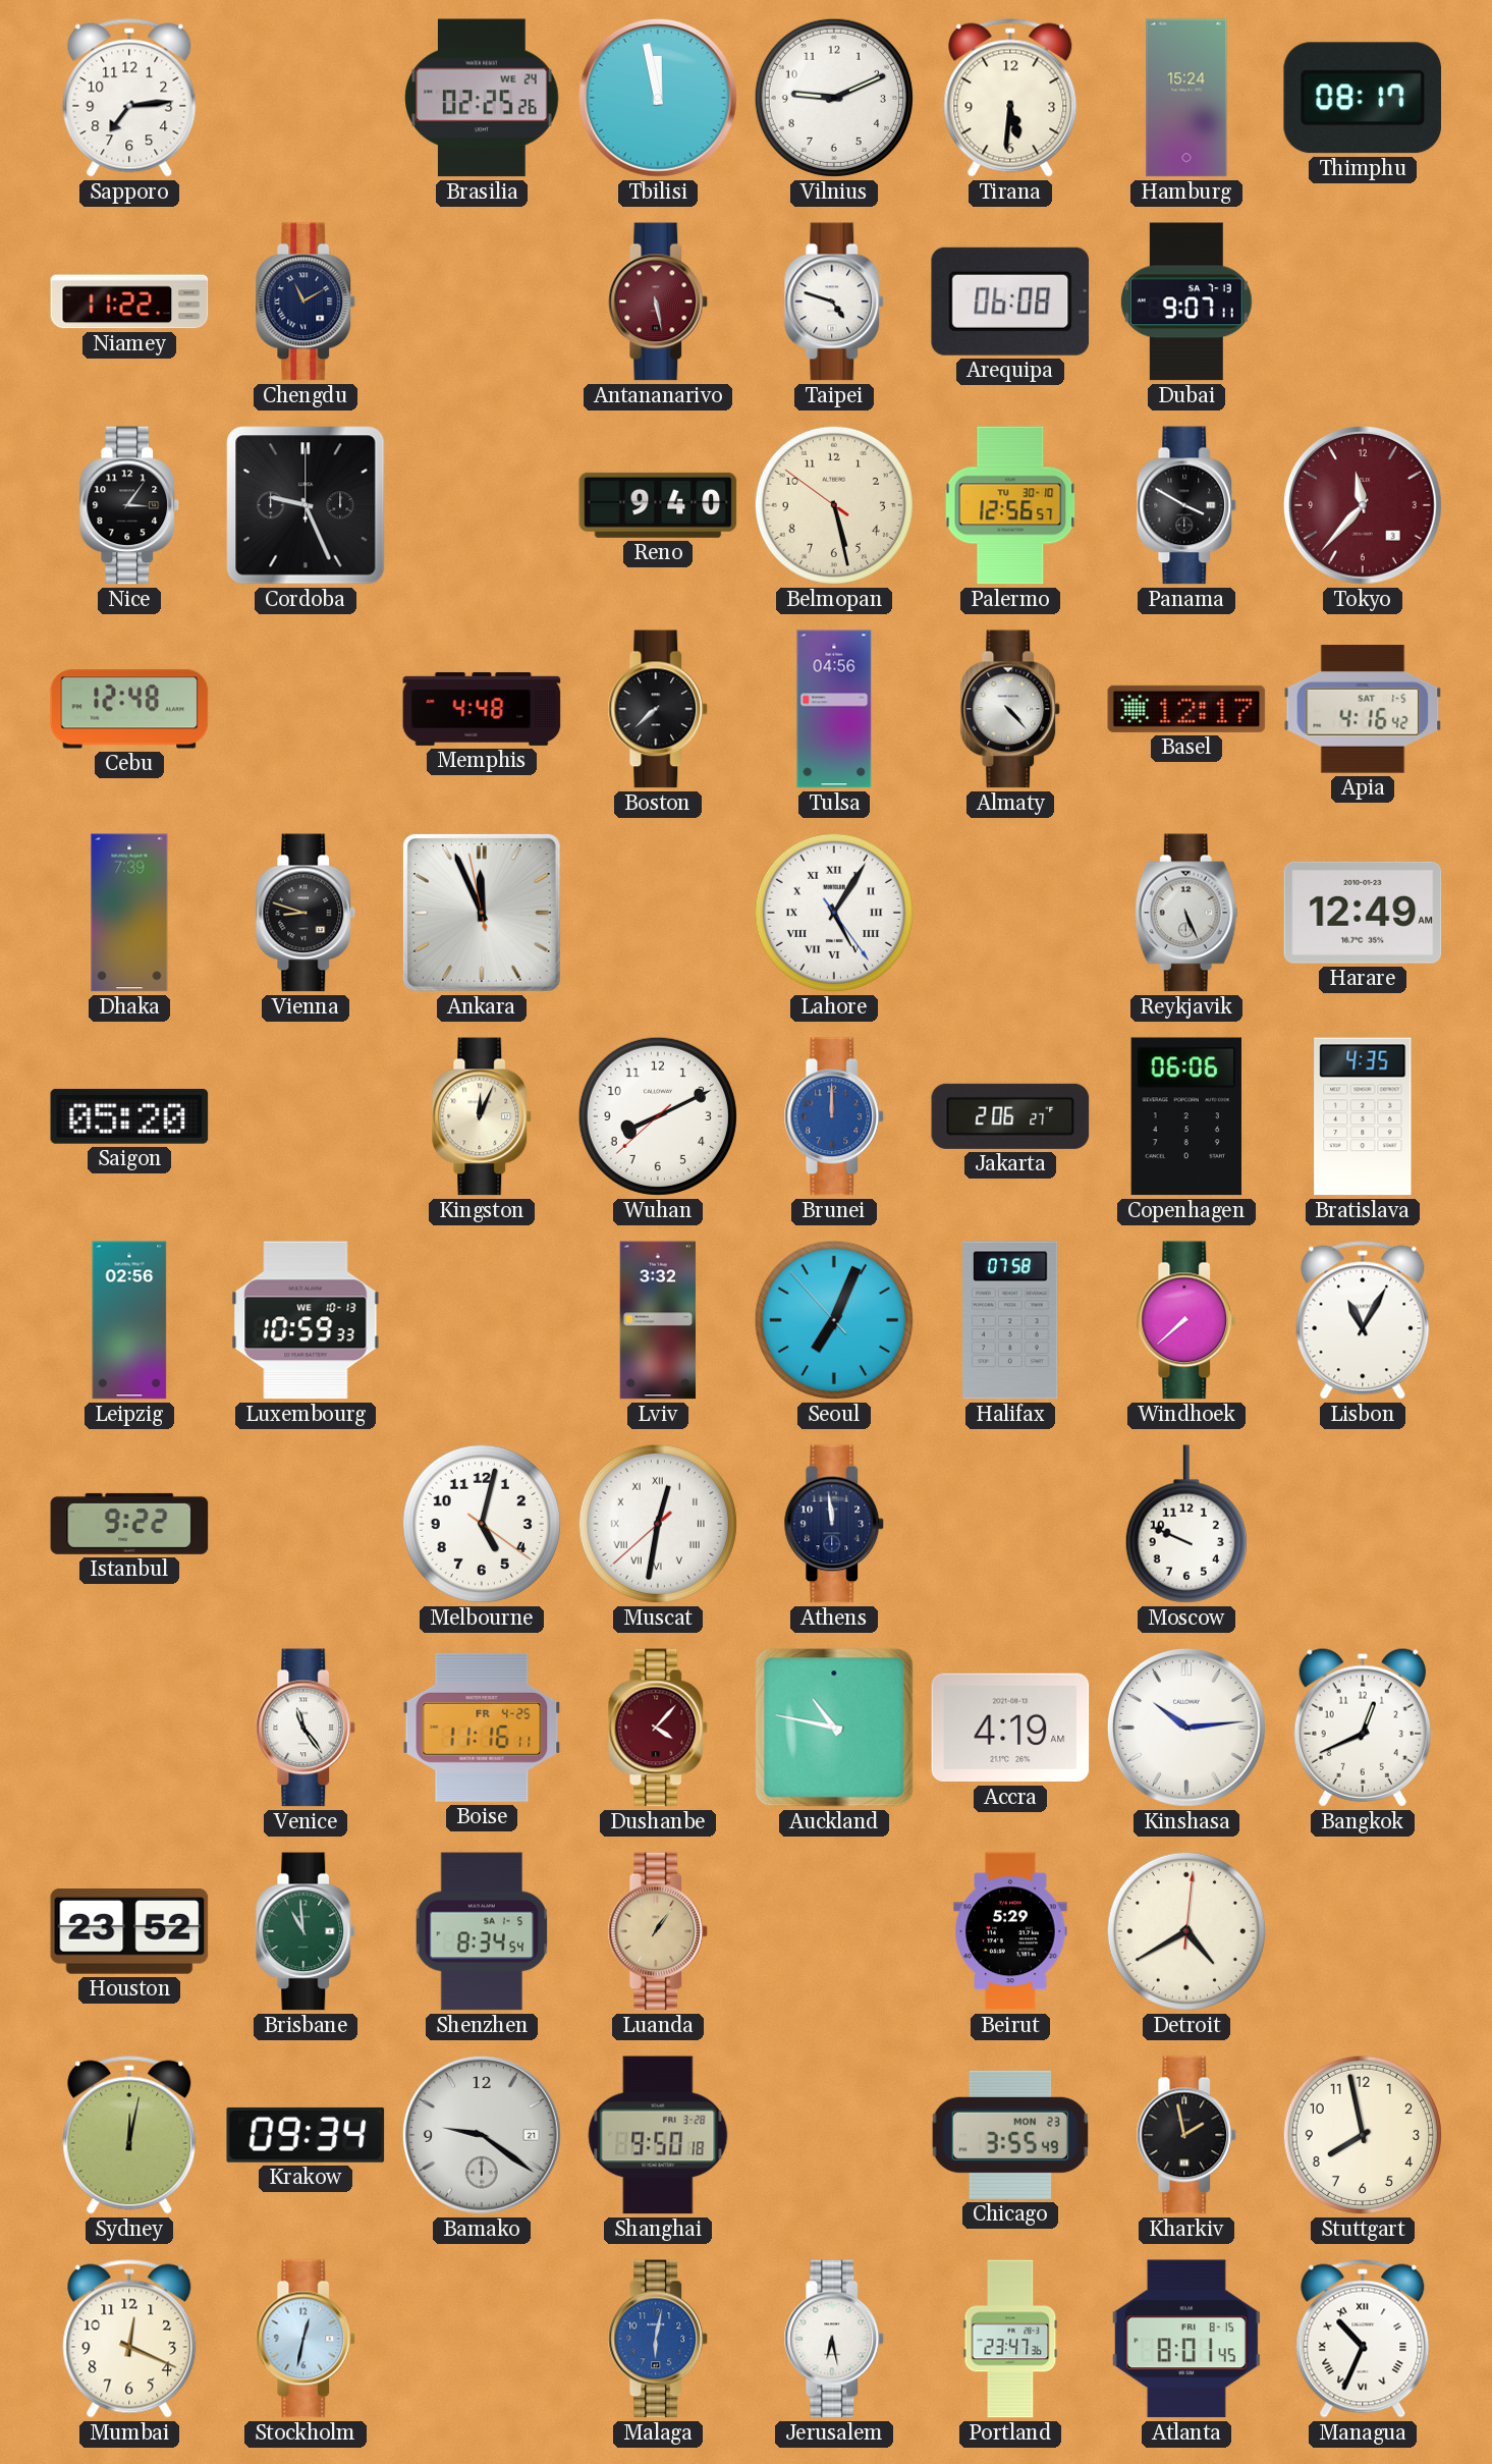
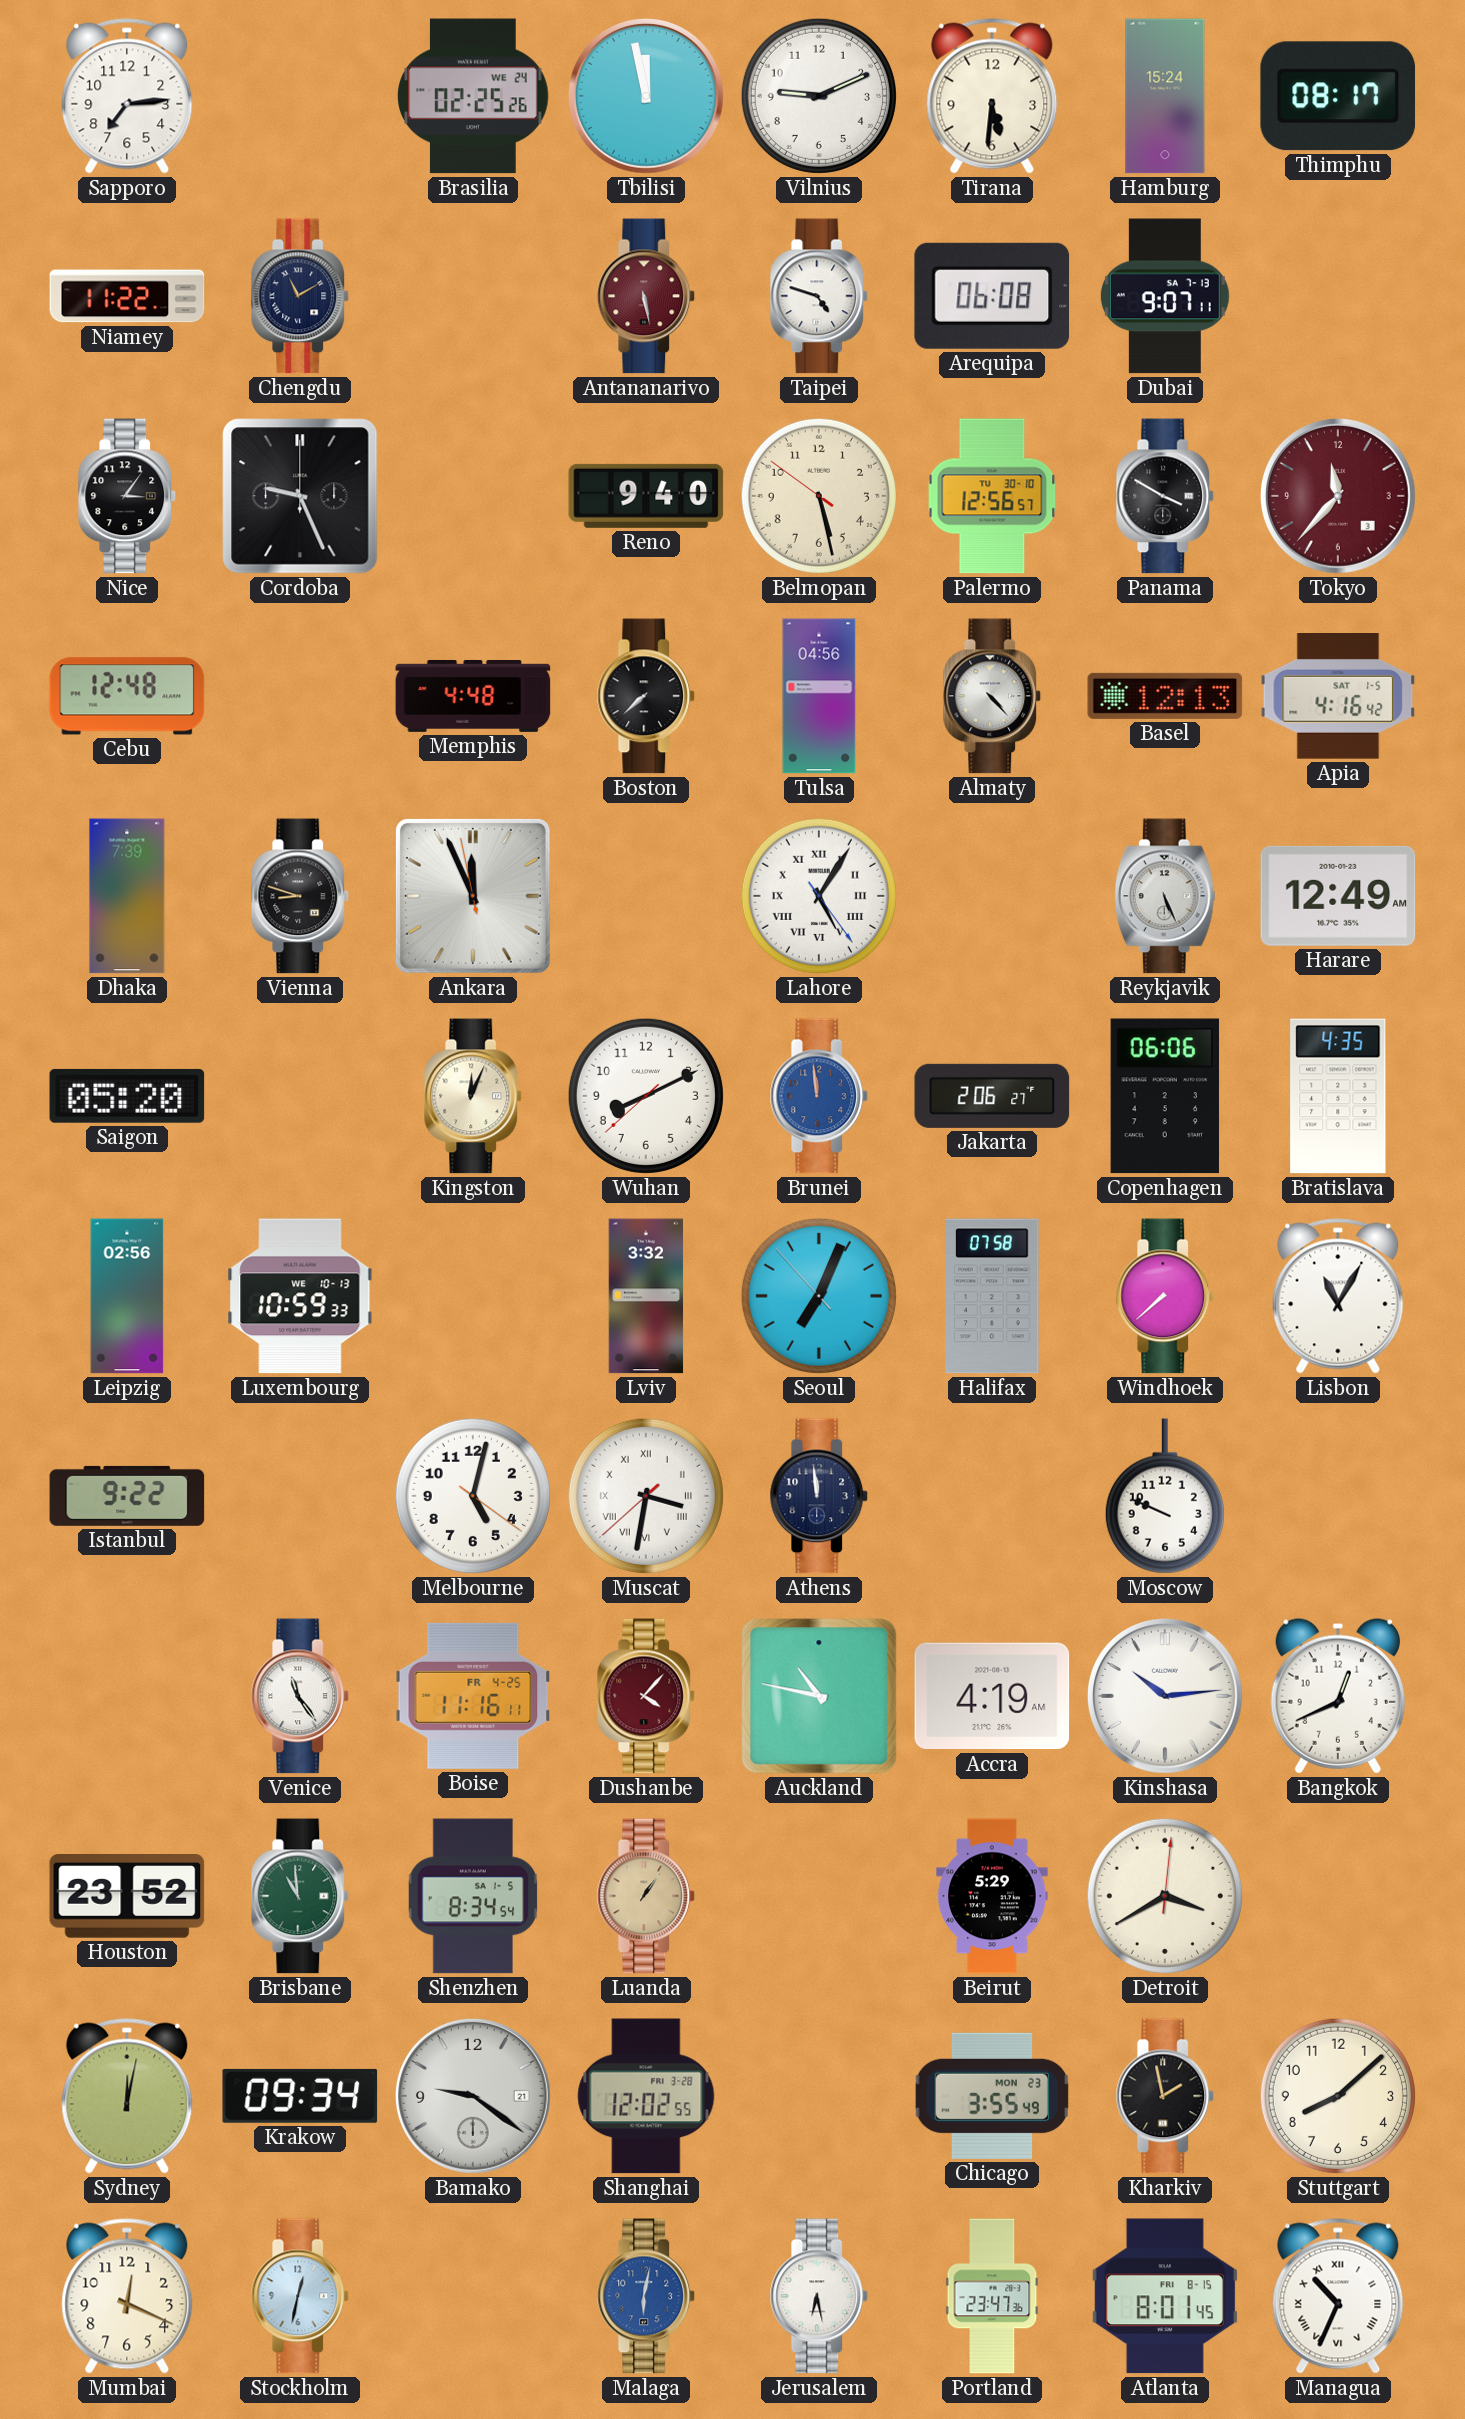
Basel: 12:17 -> 12:13
Brunei: 12:00 -> 11:59
Muscat: 12:31 -> 3:31
Detroit: 4:40 -> 3:40
Shanghai: 9:50 -> 12:02
Stuttgart: 7:58 -> 8:08
